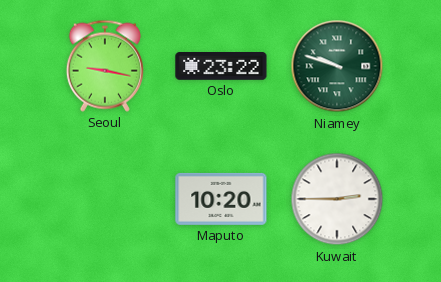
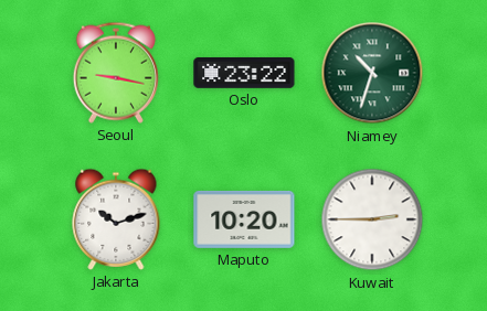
Niamey: 9:48 -> 10:33
Jakarta: none -> 10:12
